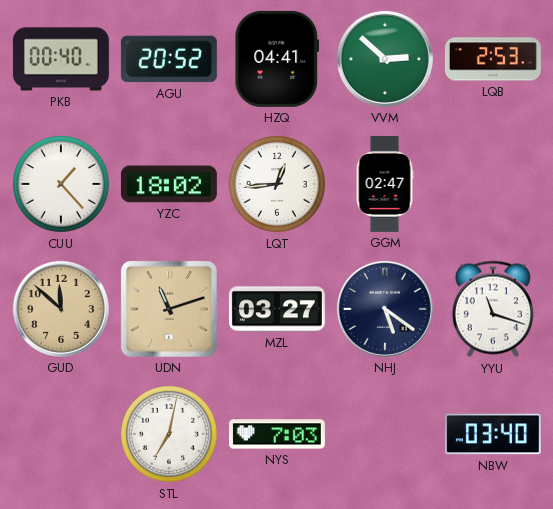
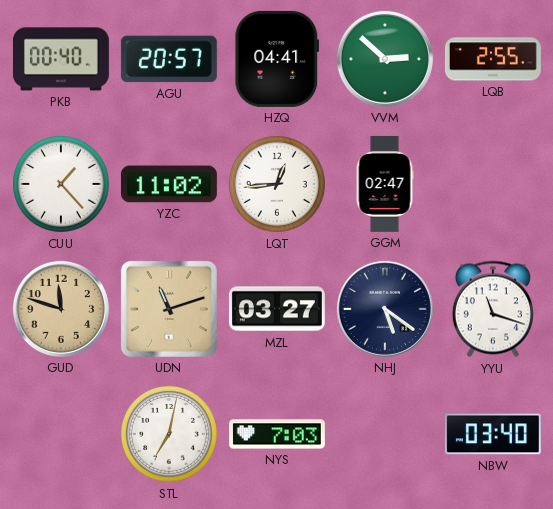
AGU: 20:52 -> 20:57
LQB: 2:53 -> 2:55
YZC: 18:02 -> 11:02
GUD: 11:52 -> 11:48
